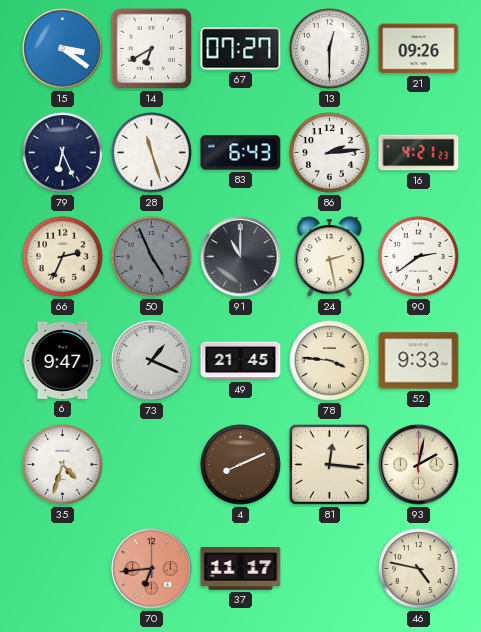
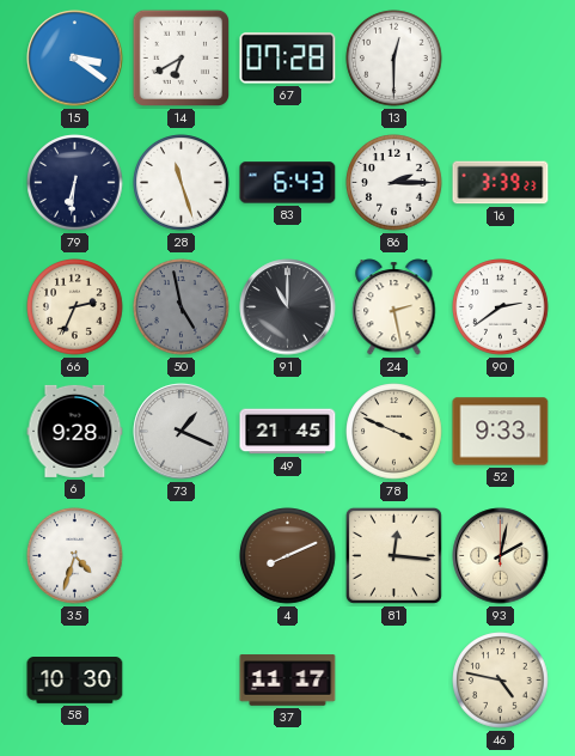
67: 07:27 -> 07:28
21: 09:26 -> none
79: 6:26 -> 6:31
86: 2:14 -> 2:15
16: 4:21 -> 3:39
50: 4:56 -> 4:58
6: 9:47 -> 9:28
78: 3:46 -> 3:49
58: none -> 10:30
70: 6:44 -> none
